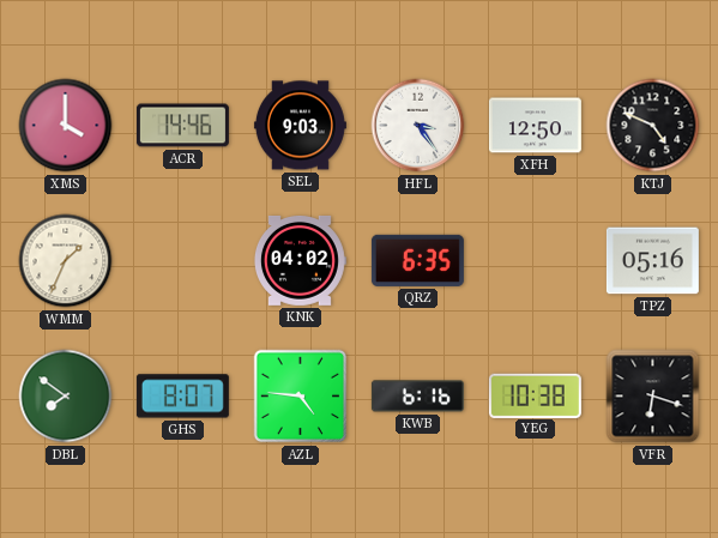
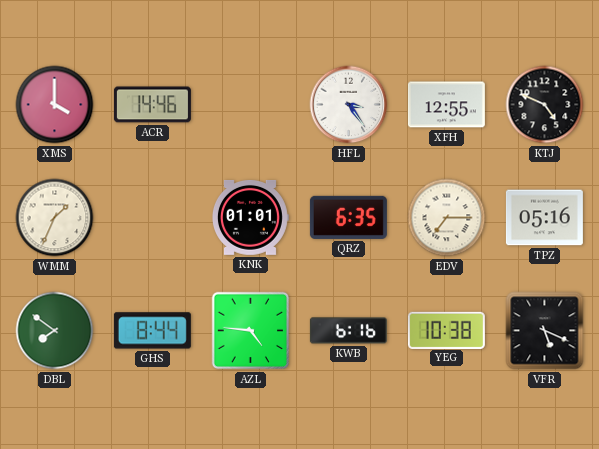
SEL: 9:03 -> none
XFH: 12:50 -> 12:55
KNK: 04:02 -> 01:01
EDV: none -> 7:15
GHS: 8:07 -> 8:44
VFR: 6:18 -> 5:19
